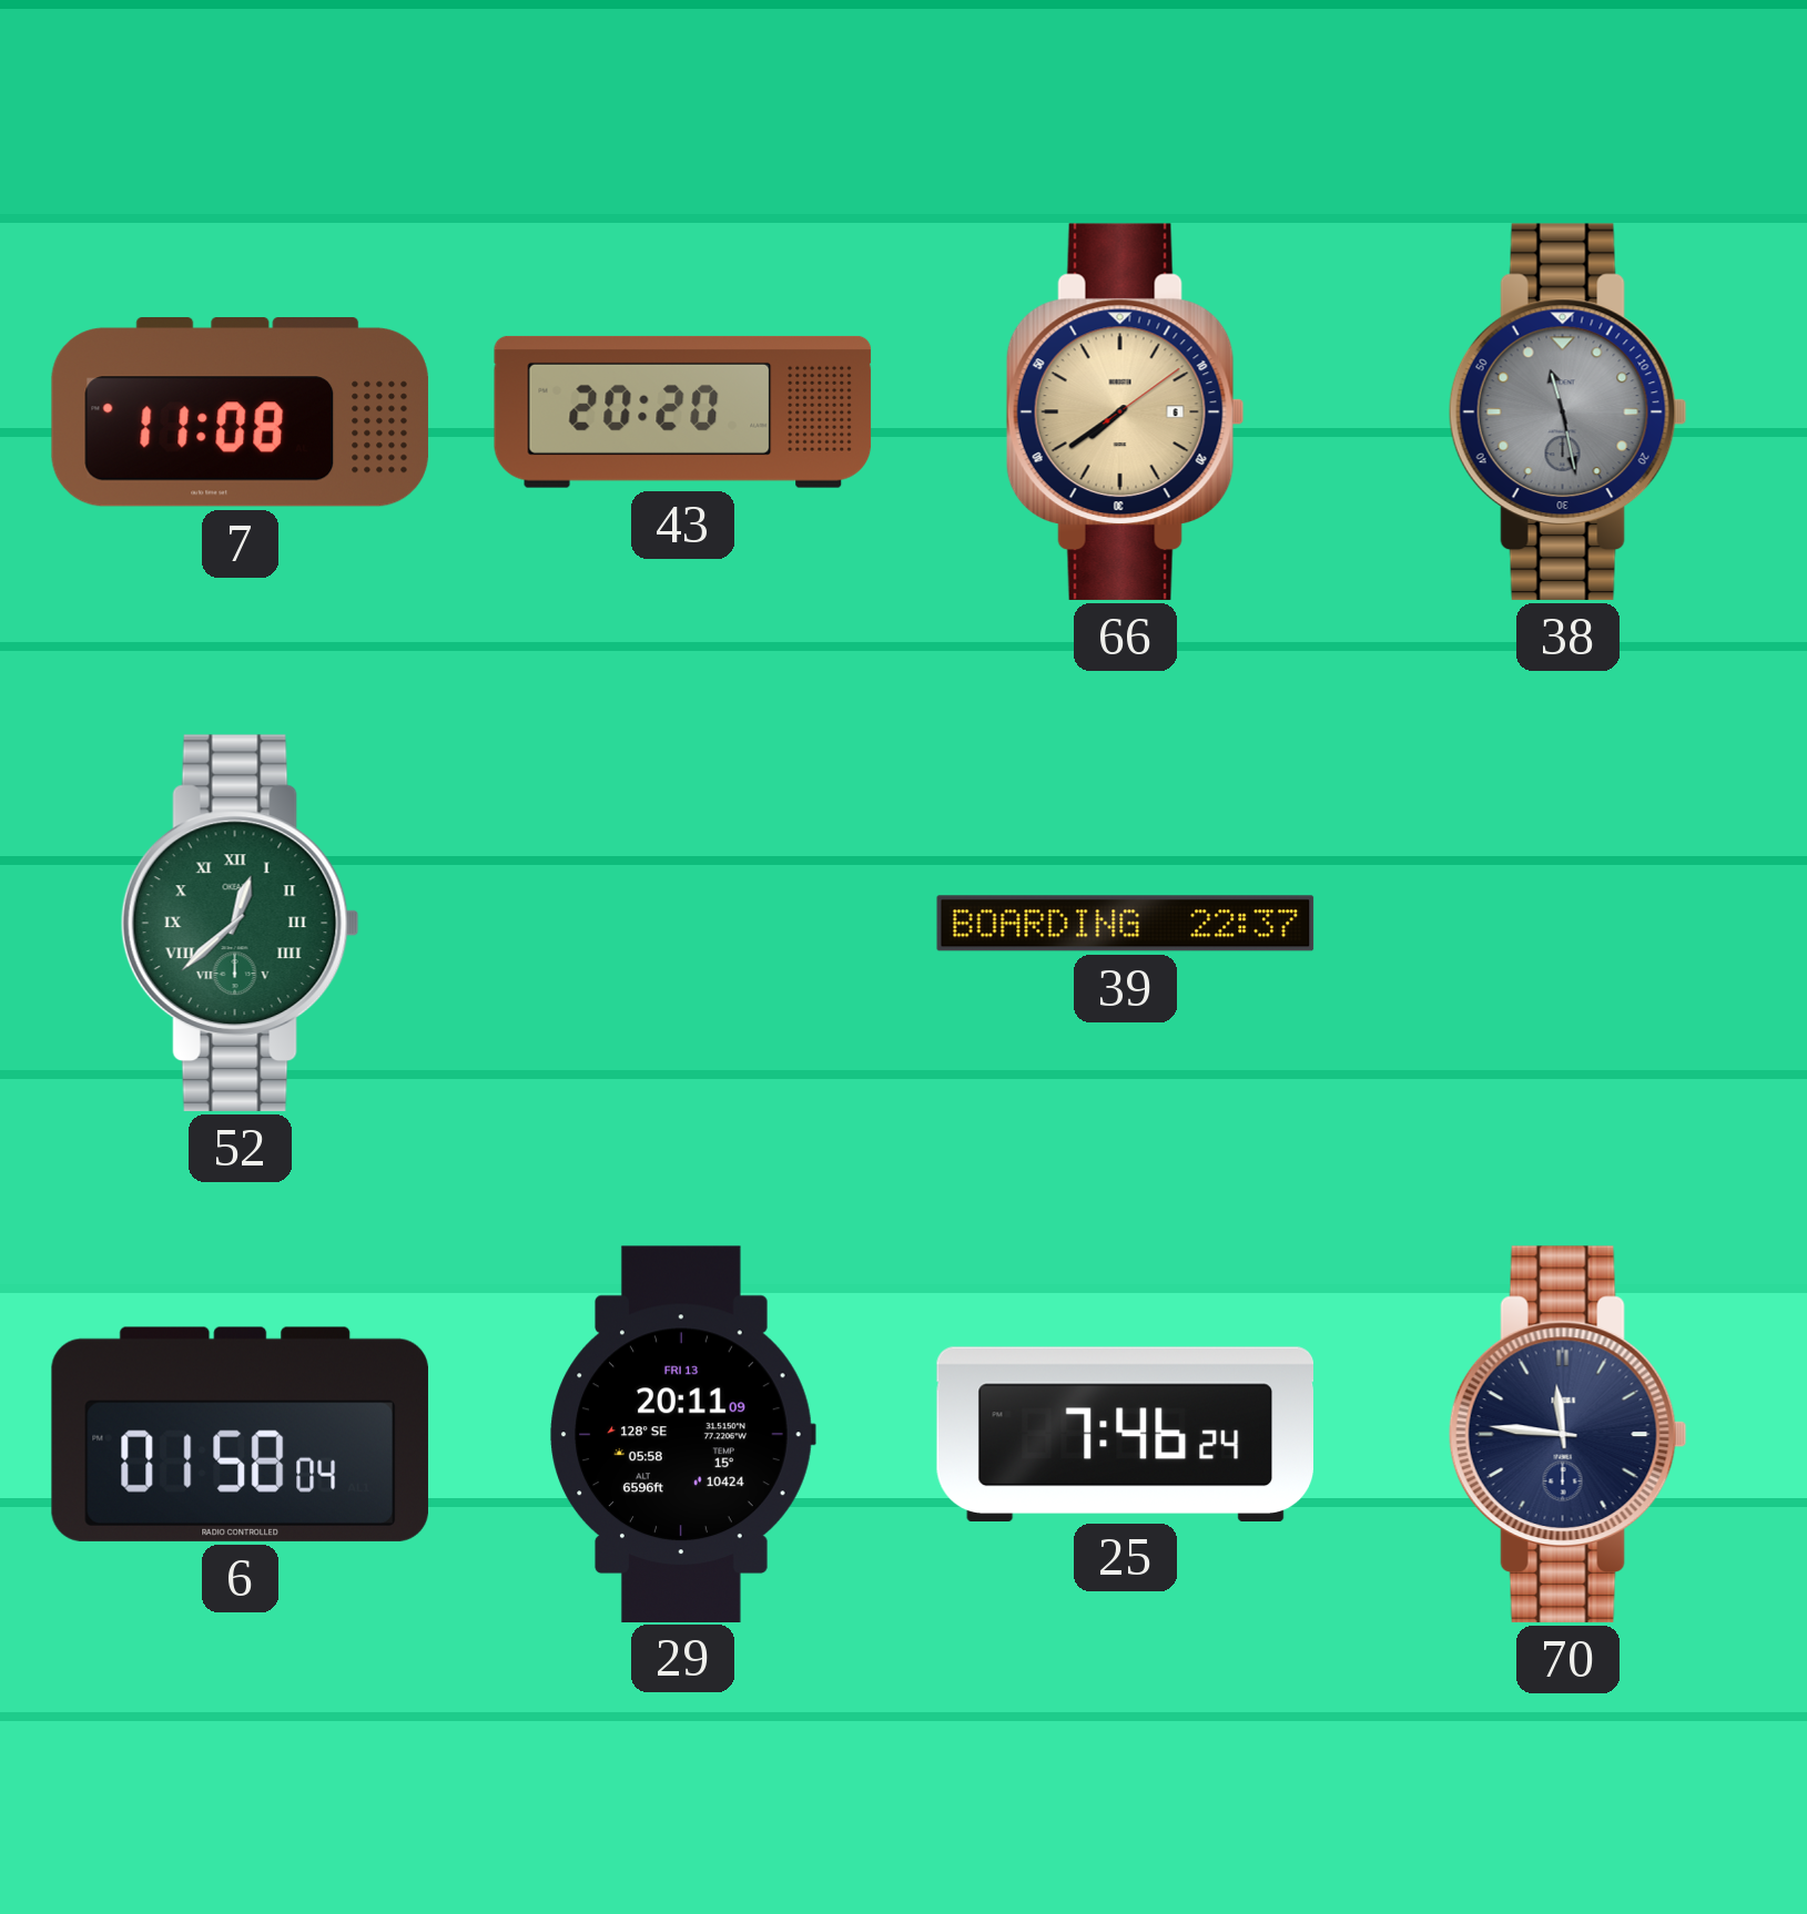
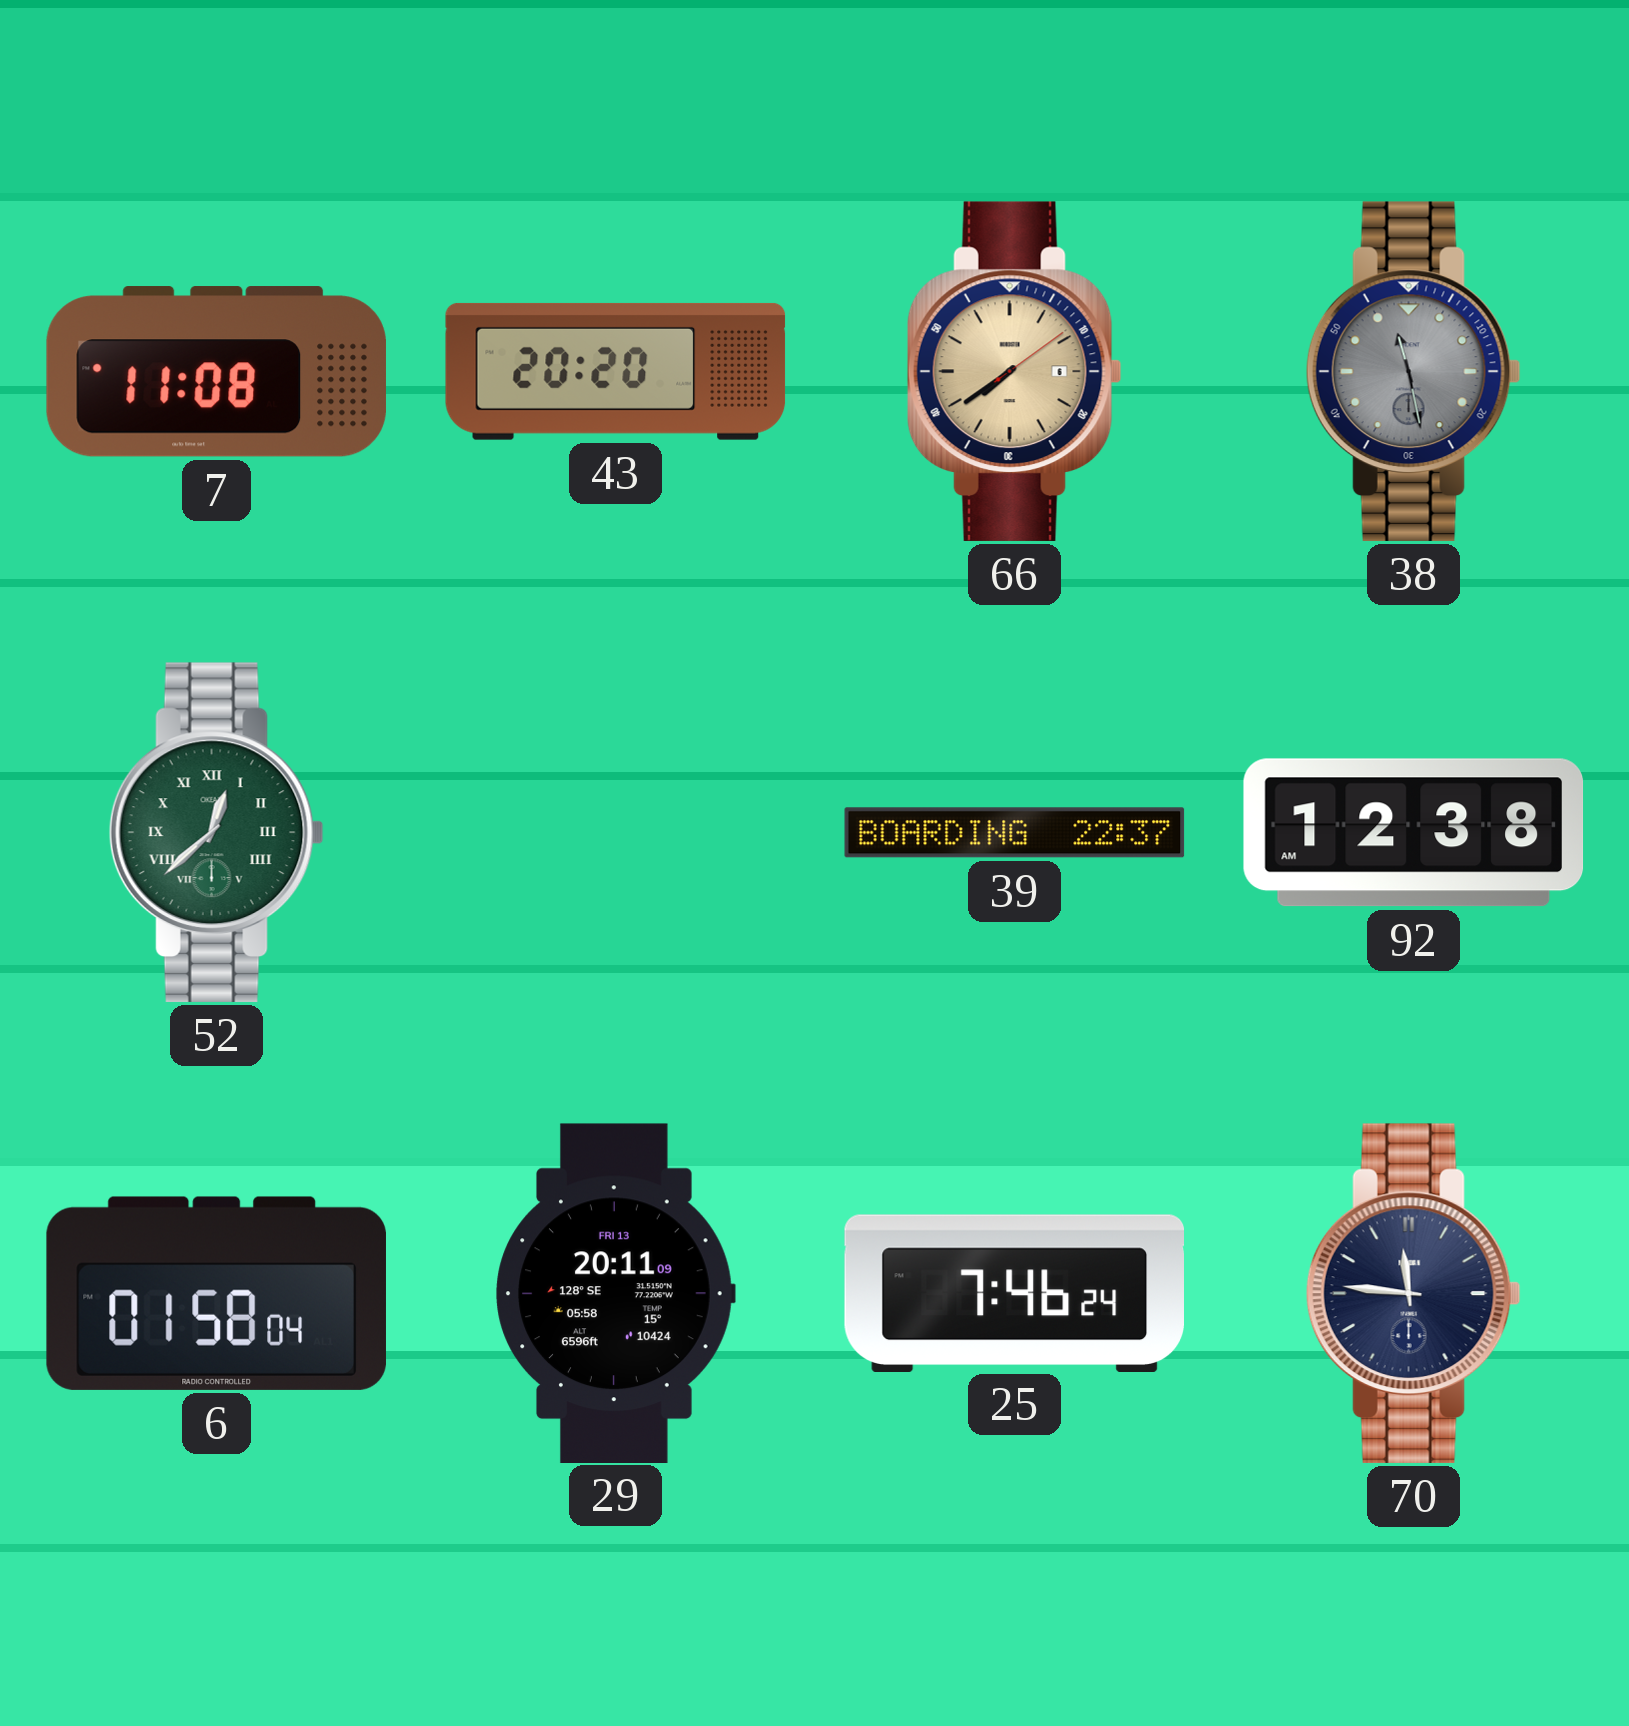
92: none -> 12:38
